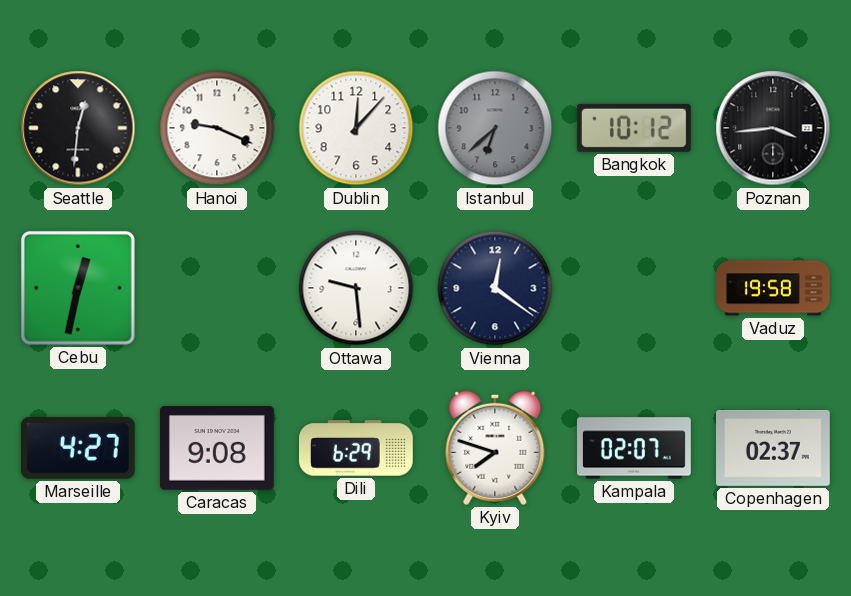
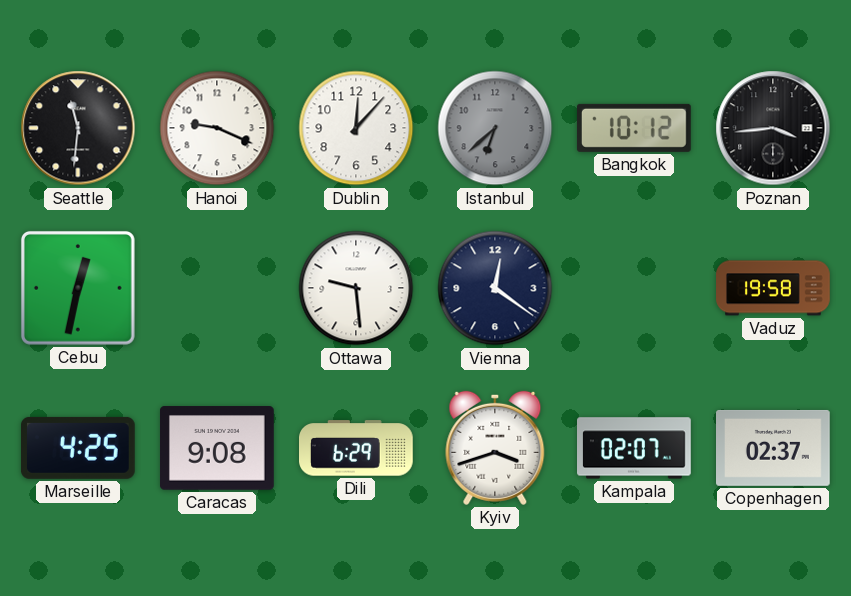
Seattle: 12:31 -> 11:31
Marseille: 4:27 -> 4:25
Kyiv: 7:48 -> 3:42
